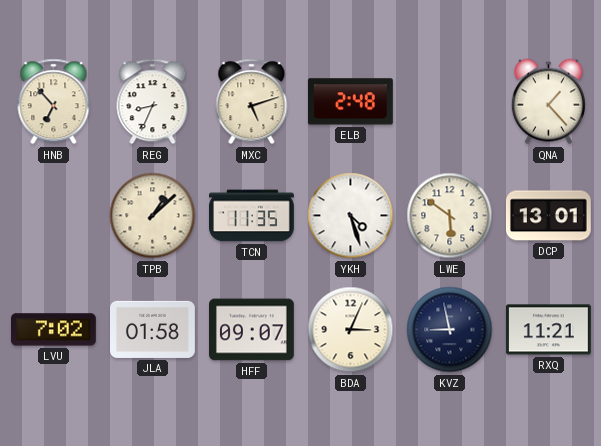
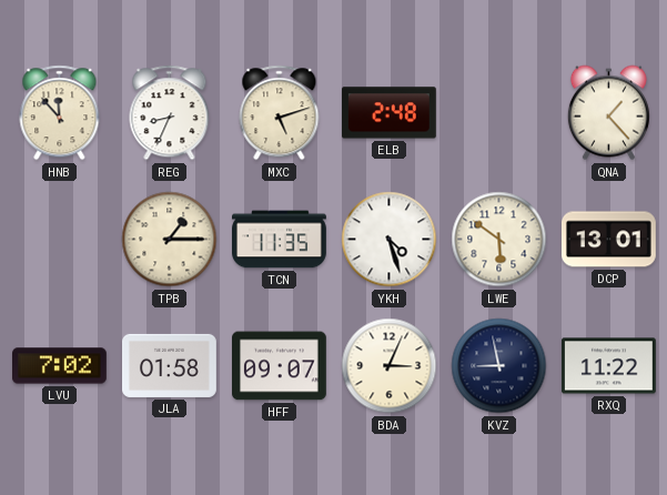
HNB: 6:53 -> 11:53
TPB: 1:08 -> 1:15
RXQ: 11:21 -> 11:22
